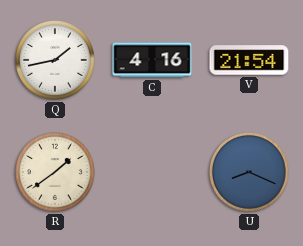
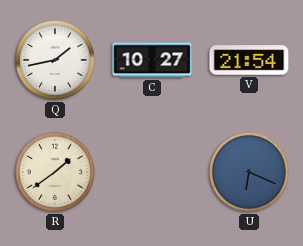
C: 4:16 -> 10:27
U: 8:19 -> 6:19
